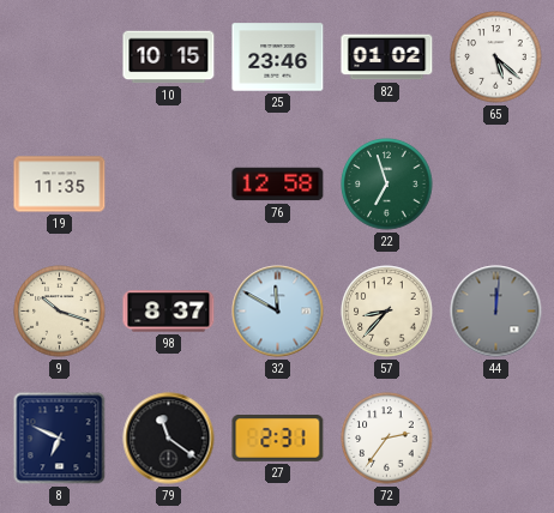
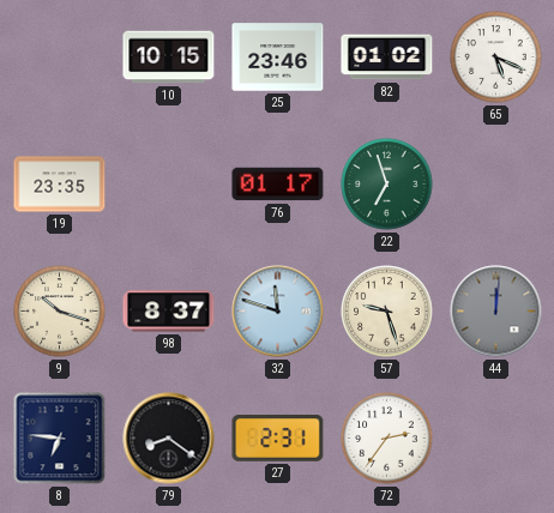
65: 5:22 -> 5:19
19: 11:35 -> 23:35
76: 12:58 -> 01:17
32: 11:50 -> 11:48
57: 8:37 -> 9:27
8: 6:49 -> 6:46
79: 11:21 -> 8:21
